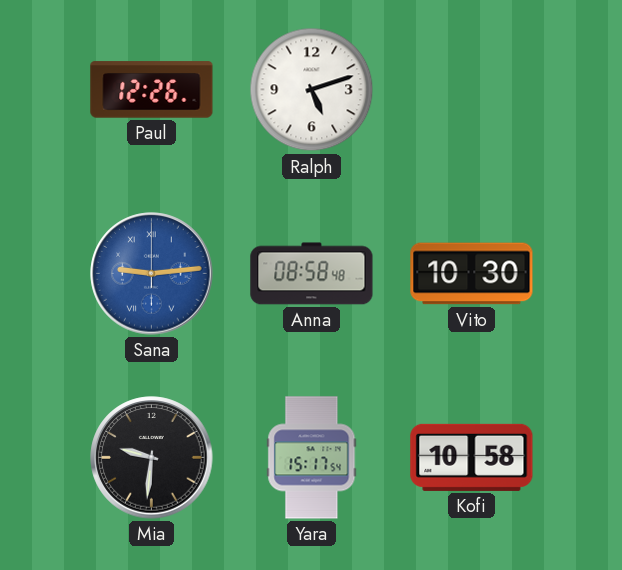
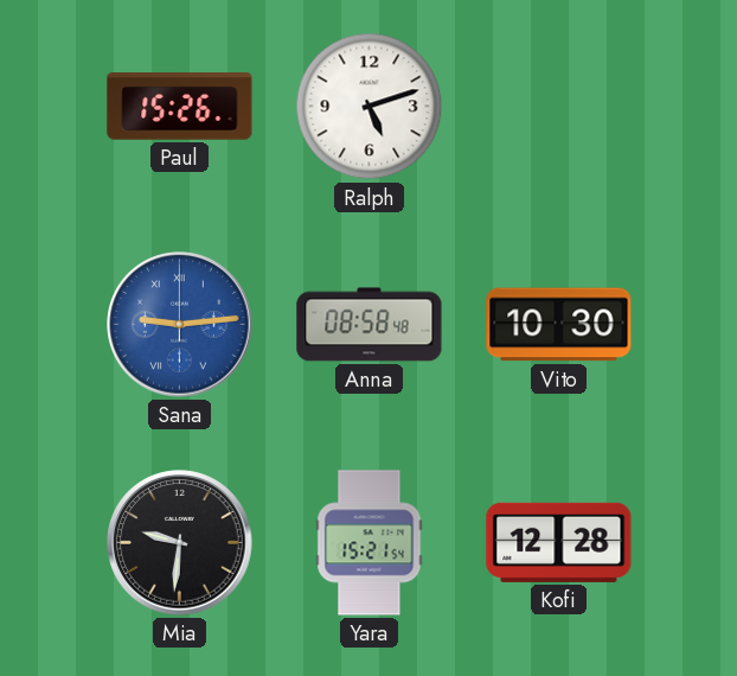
Paul: 12:26 -> 15:26
Yara: 15:17 -> 15:21
Kofi: 10:58 -> 12:28
